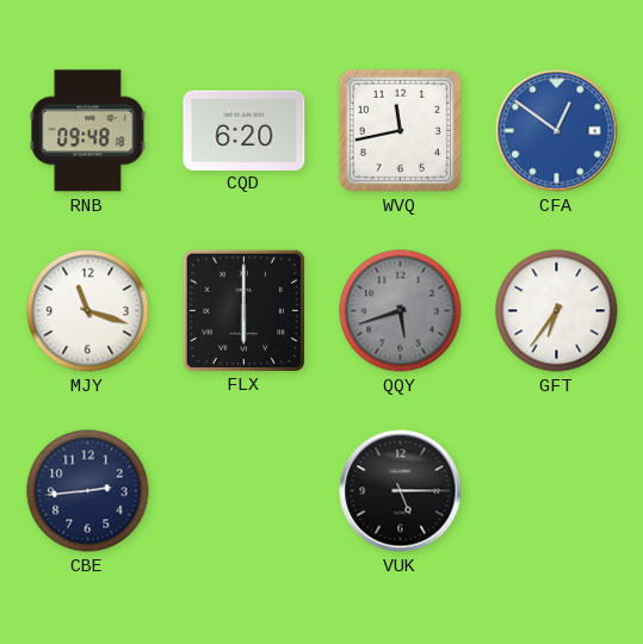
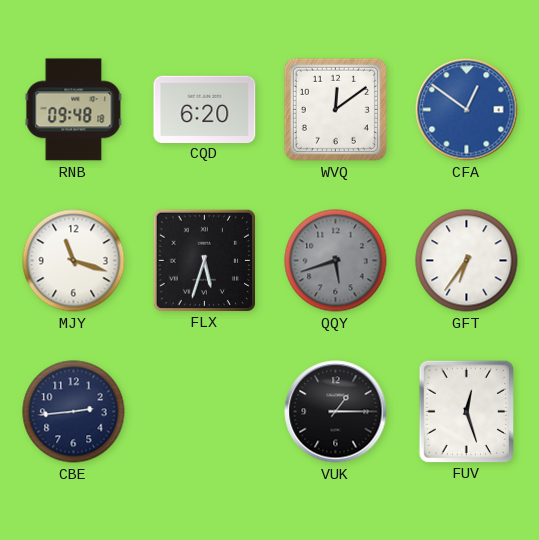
WVQ: 11:43 -> 12:09
FLX: 6:00 -> 5:33
VUK: 5:15 -> 1:15
FUV: none -> 12:27
